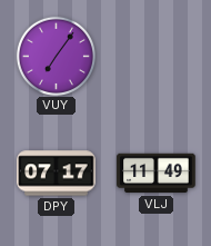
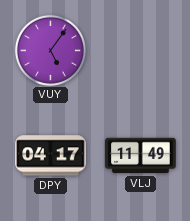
VUY: 7:06 -> 5:06
DPY: 07:17 -> 04:17
